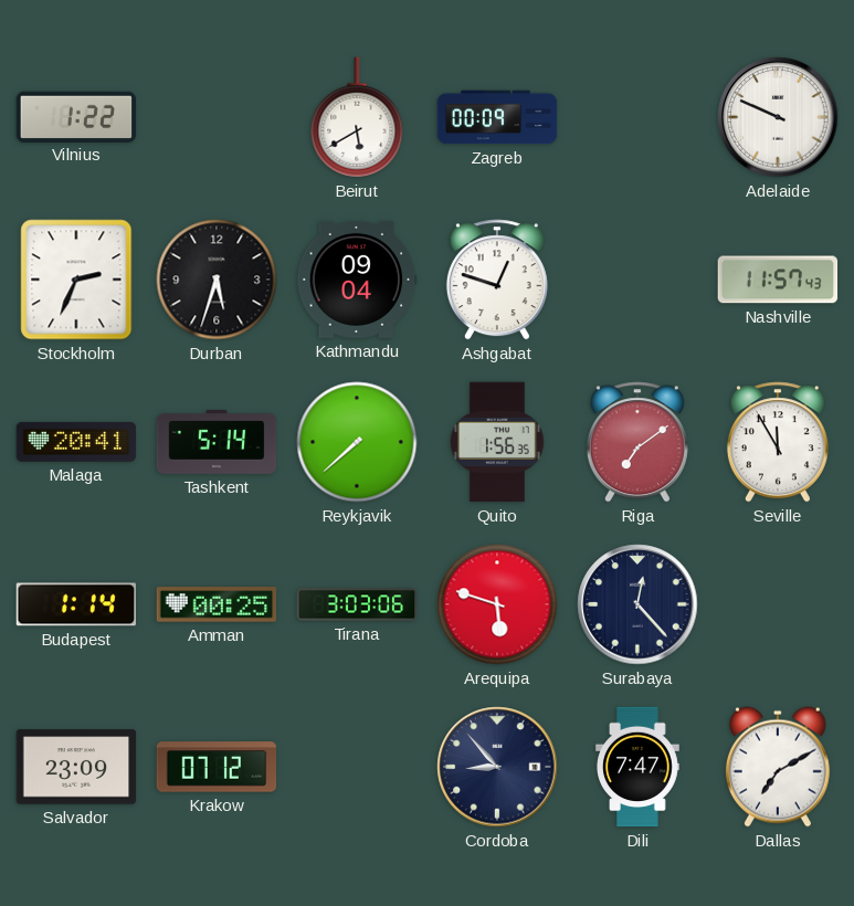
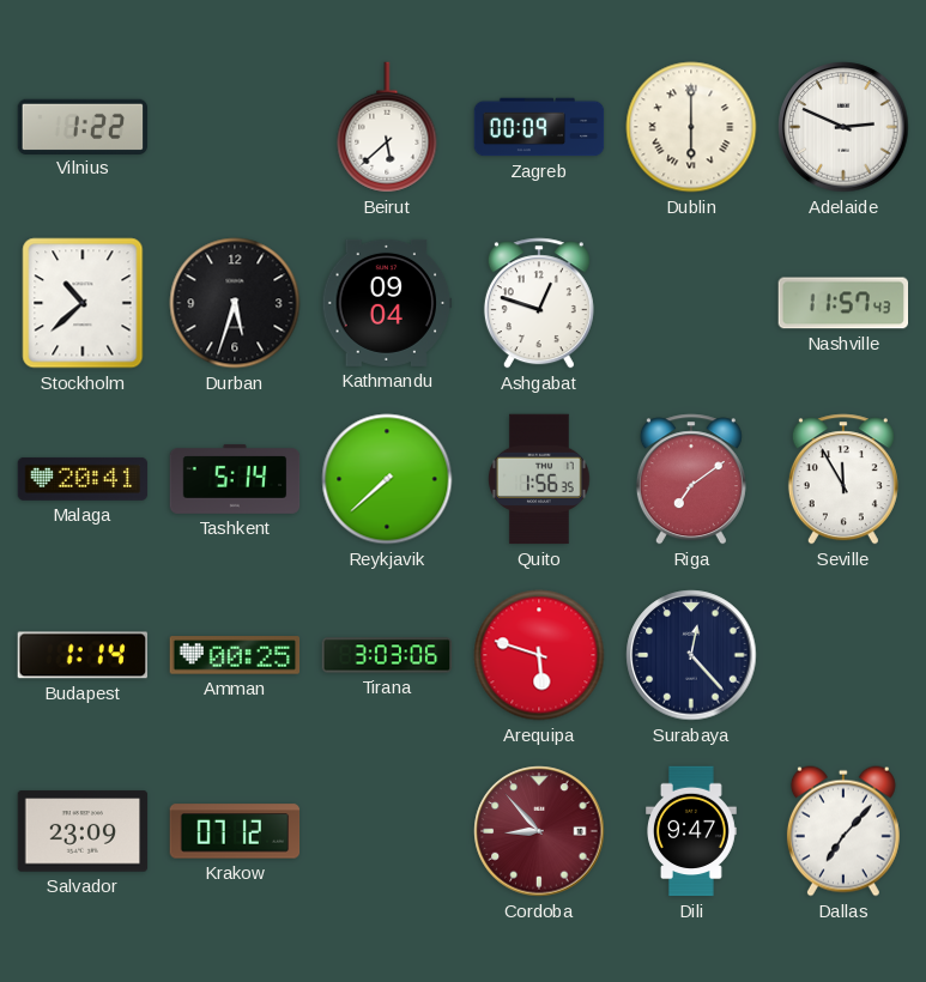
Beirut: 5:40 -> 5:38
Dublin: none -> 6:00
Adelaide: 9:49 -> 2:49
Stockholm: 2:34 -> 10:38
Cordoba dial: navy -> burgundy
Dili: 7:47 -> 9:47
Dallas: 7:10 -> 7:07
